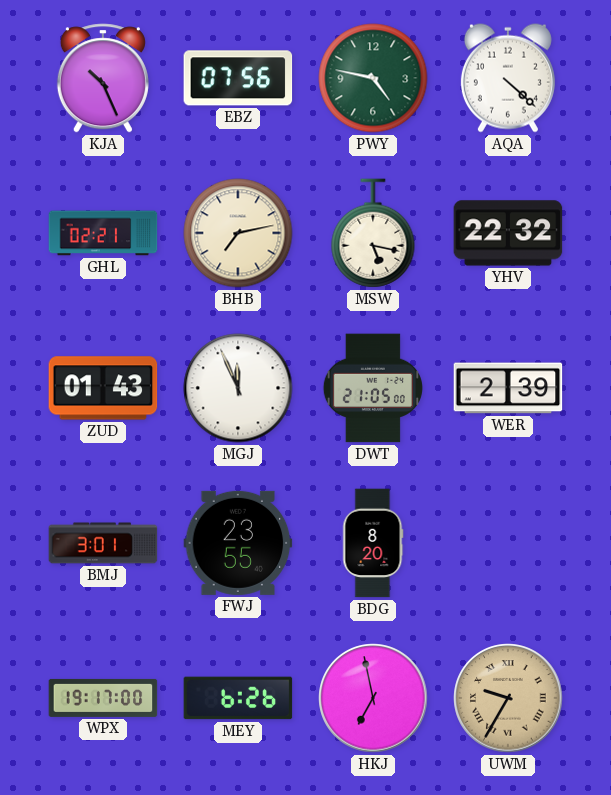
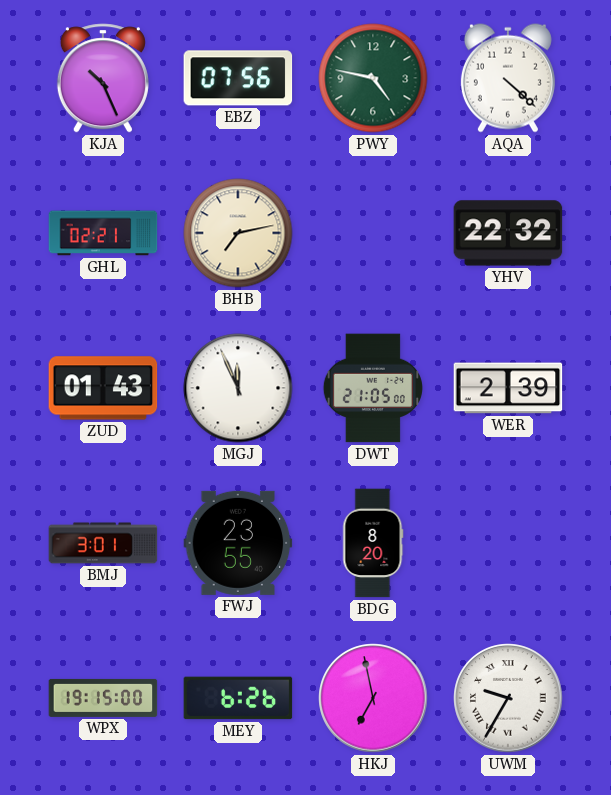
MSW: 5:17 -> none
WPX: 19:17 -> 19:15
UWM dial: champagne -> white
